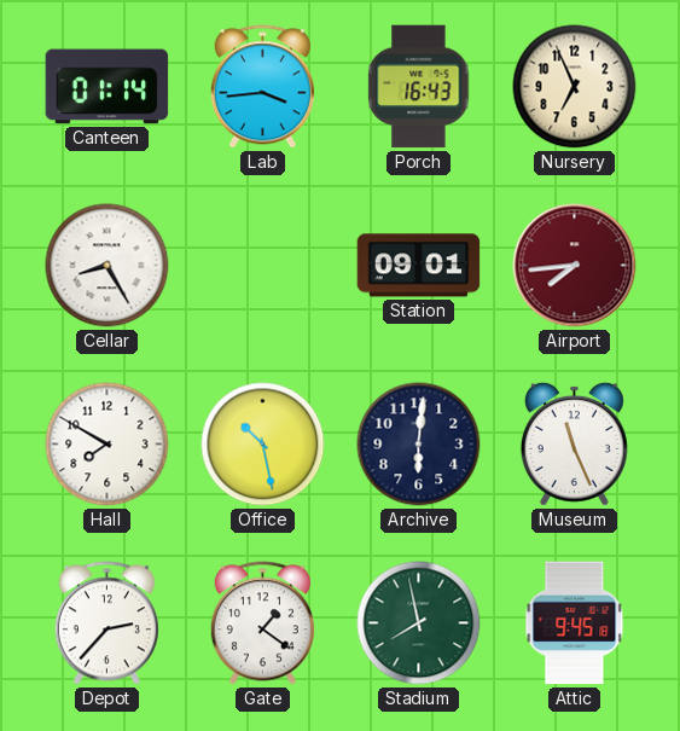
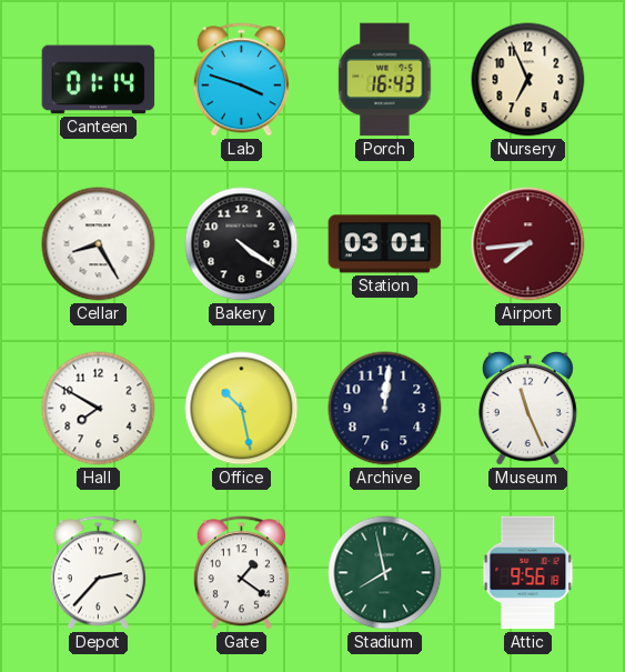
Lab: 3:44 -> 3:48
Bakery: none -> 4:21
Station: 09:01 -> 03:01
Archive: 6:01 -> 12:01
Attic: 9:45 -> 9:56
